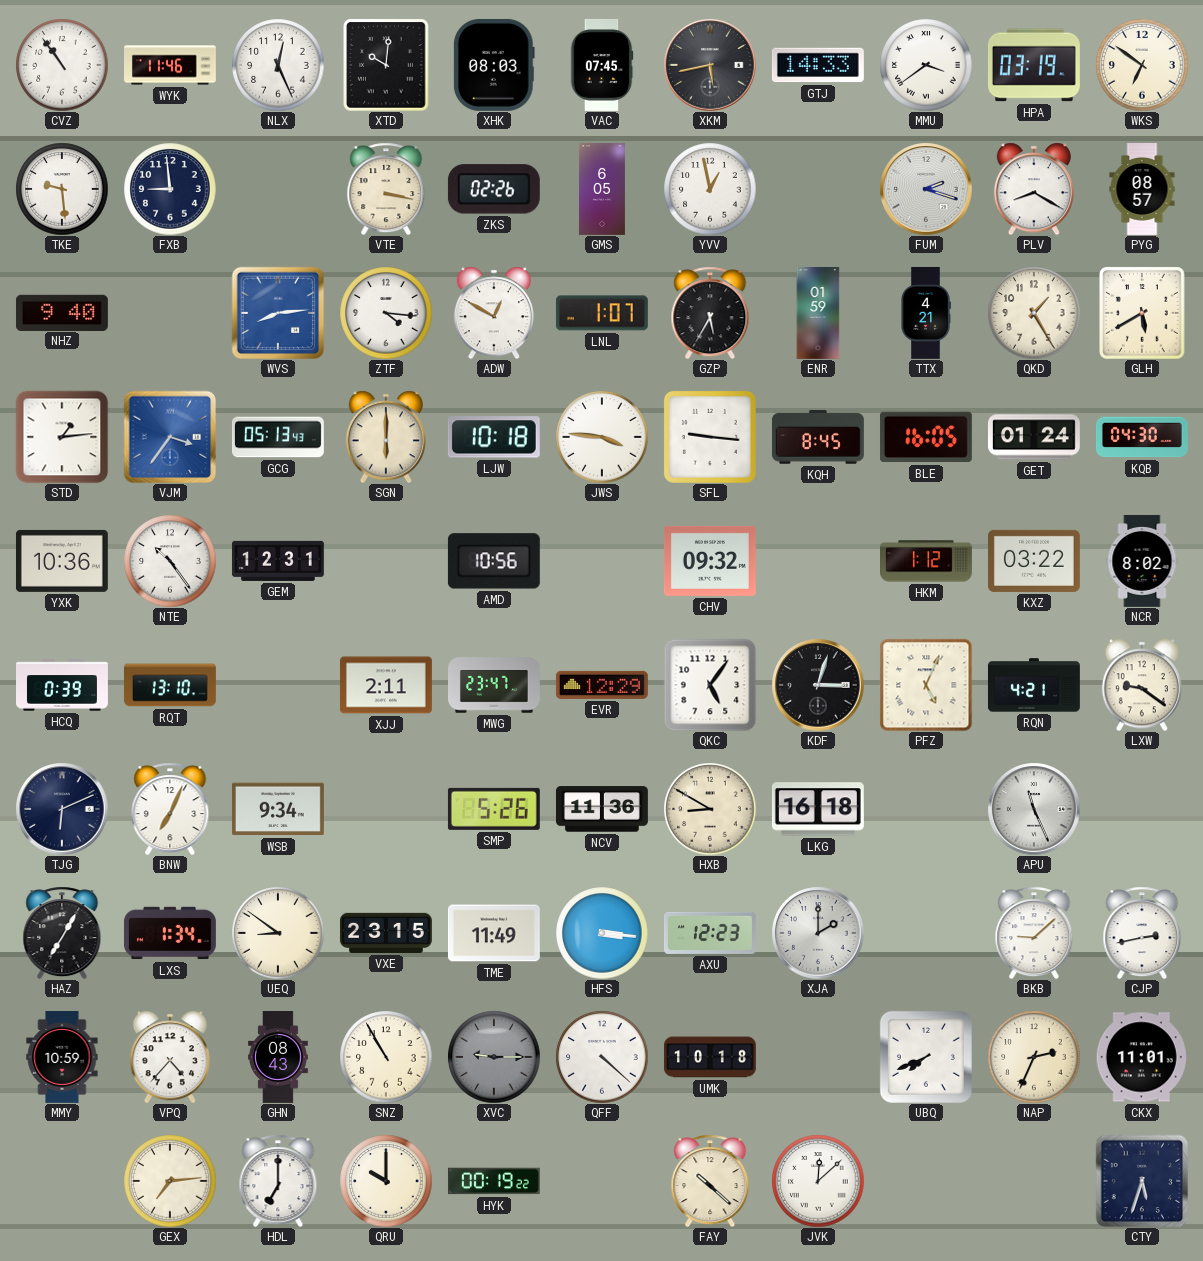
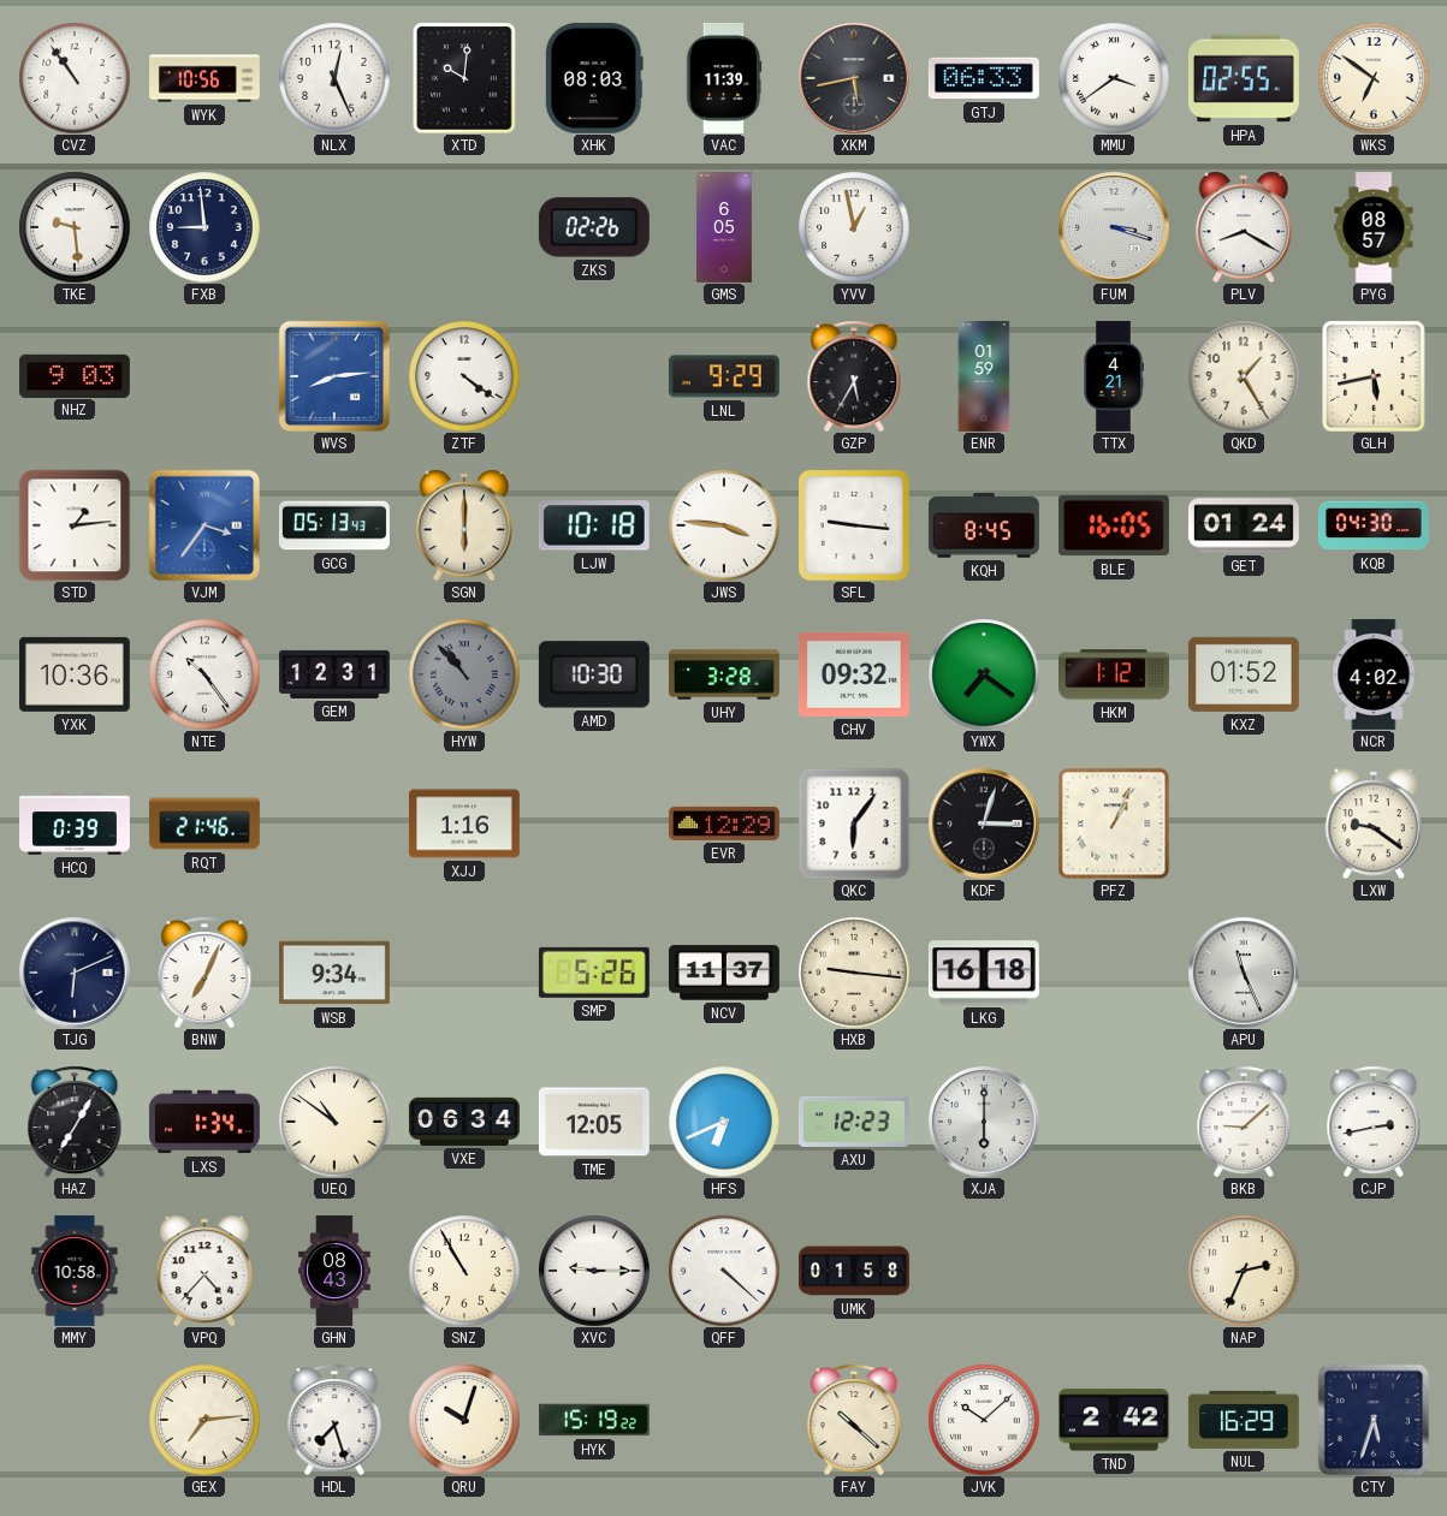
WYK: 11:46 -> 10:56
VAC: 07:45 -> 11:39
GTJ: 14:33 -> 06:33
HPA: 03:19 -> 02:55
VTE: 3:17 -> none
FUM: 2:18 -> 3:18
NHZ: 9:40 -> 9:03
ZTF: 4:16 -> 4:21
ADW: 12:50 -> none
LNL: 1:07 -> 9:29
GLH: 5:40 -> 5:43
HYW: none -> 10:53
AMD: 10:56 -> 10:30
UHY: none -> 3:28
YWX: none -> 7:21
KXZ: 03:22 -> 01:52
NCR: 8:02 -> 4:02
RQT: 13:10 -> 21:46
XJJ: 2:11 -> 1:16
MWG: 23:47 -> none
QKC: 5:06 -> 6:06
PFZ: 5:04 -> 1:04
RQN: 4:21 -> none
NCV: 11:36 -> 11:37
HXB: 8:50 -> 9:16
UEQ: 8:51 -> 10:51
VXE: 23:15 -> 06:34
TME: 11:49 -> 12:05
HFS: 3:16 -> 6:41
XJA: 2:00 -> 6:00
MMY: 10:59 -> 10:58
XVC dial: grey -> white
UMK: 10:18 -> 01:58
UBQ: 7:41 -> none
CKX: 11:01 -> none
HDL: 7:00 -> 7:27
QRU: 10:00 -> 10:03
HYK: 00:19 -> 15:19
JVK: 12:08 -> 10:08
TND: none -> 2:42
NUL: none -> 16:29
